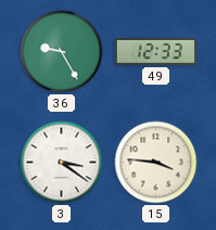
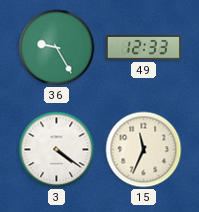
3: 3:21 -> 4:21
15: 3:46 -> 11:34
